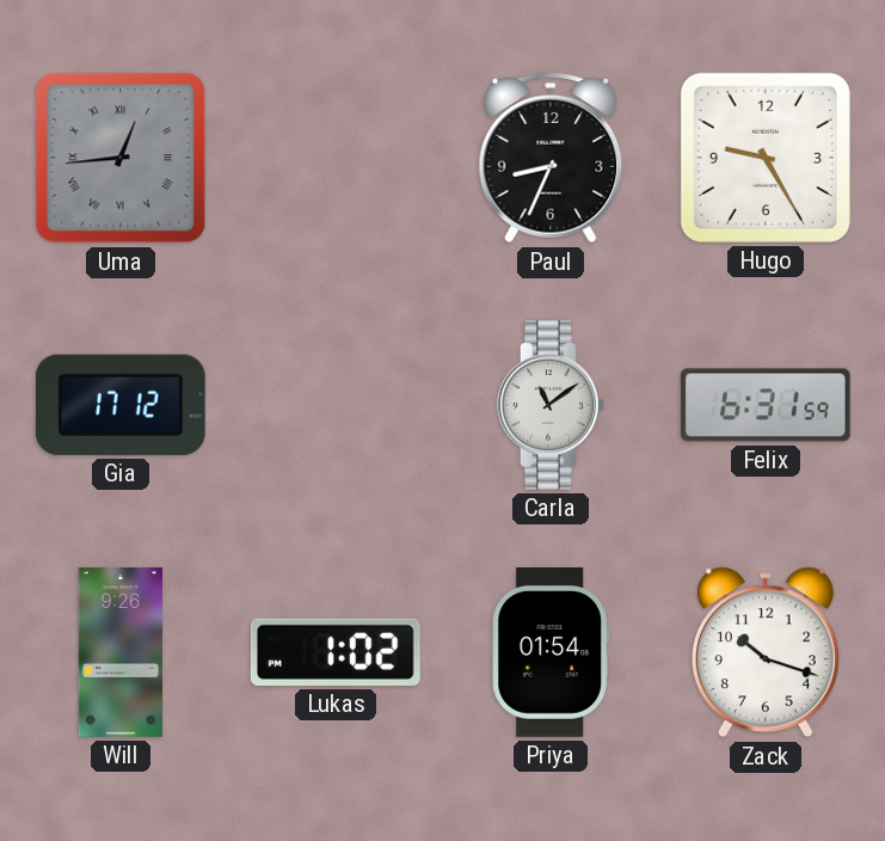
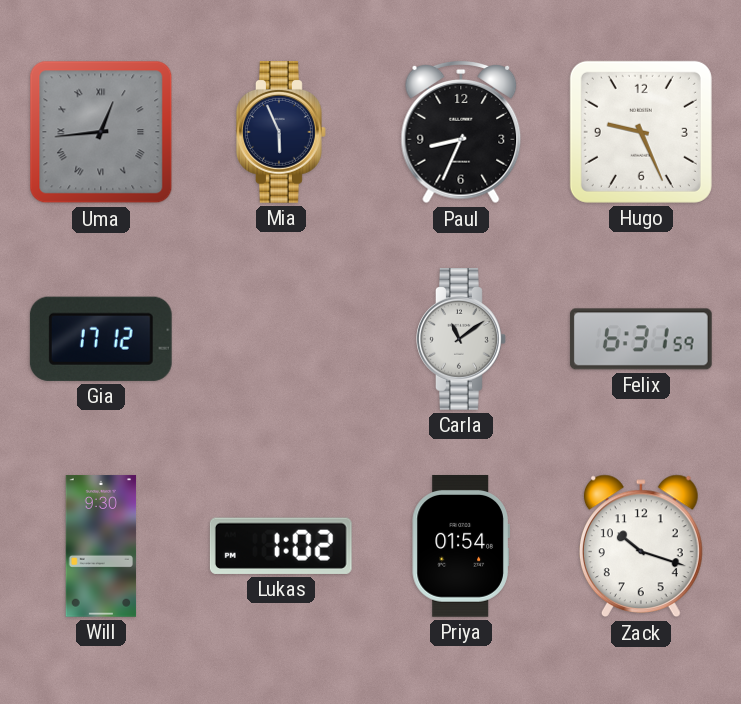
Mia: none -> 5:56
Hugo: 9:25 -> 9:26
Will: 9:26 -> 9:30
